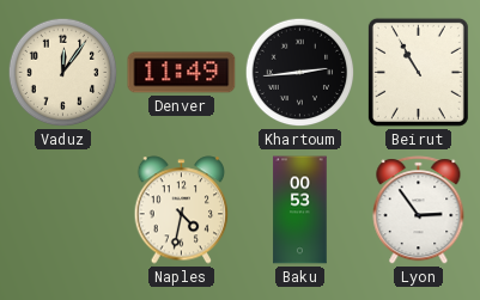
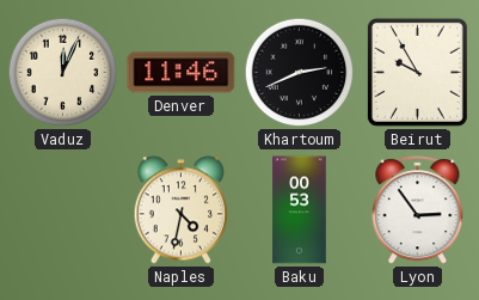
Vaduz: 12:06 -> 12:04
Denver: 11:49 -> 11:46
Khartoum: 2:44 -> 2:41
Beirut: 10:55 -> 9:55
